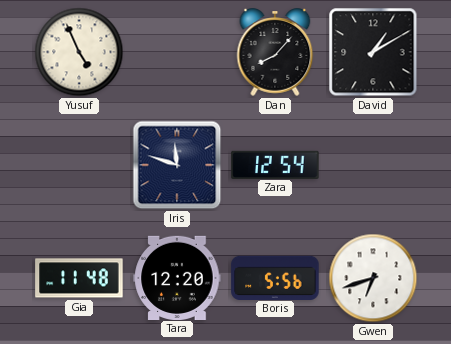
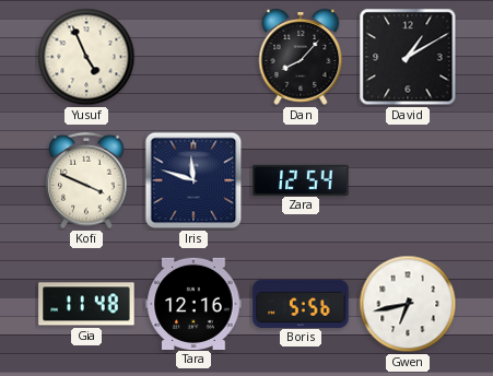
Kofi: none -> 3:49
Tara: 12:20 -> 12:16
Gwen: 6:42 -> 6:43
